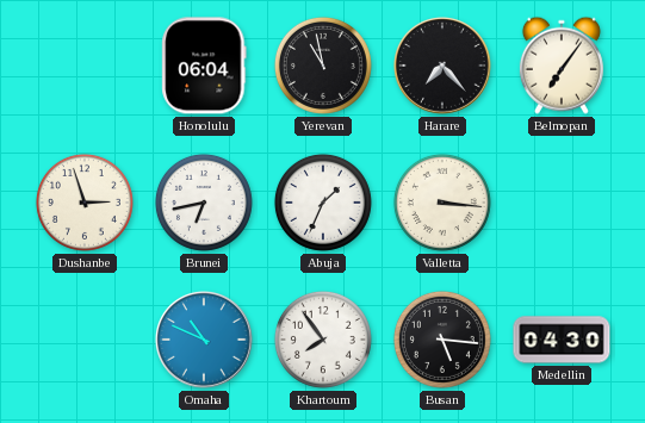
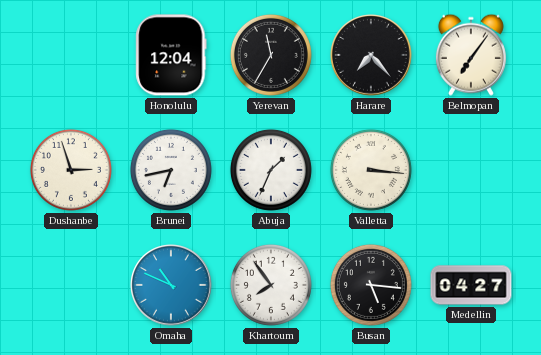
Honolulu: 06:04 -> 12:04
Yerevan: 10:58 -> 11:35
Medellin: 04:30 -> 04:27
